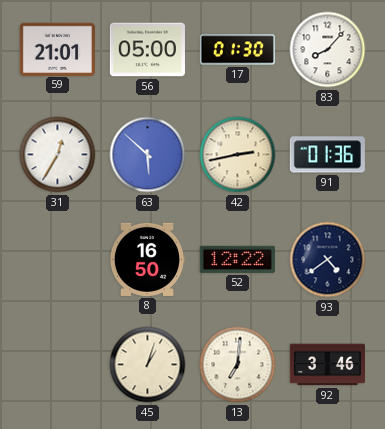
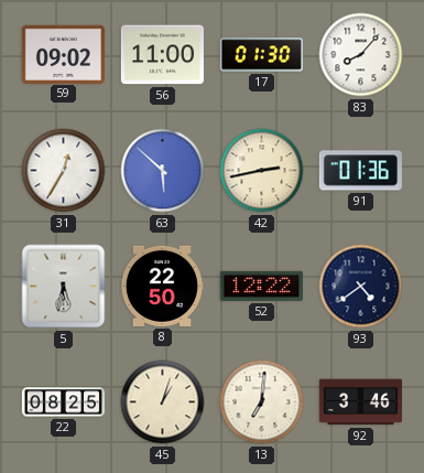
59: 21:01 -> 09:02
56: 05:00 -> 11:00
5: none -> 5:32
8: 16:50 -> 22:50
22: none -> 08:25
